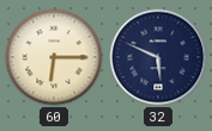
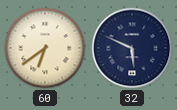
60: 6:15 -> 6:39
